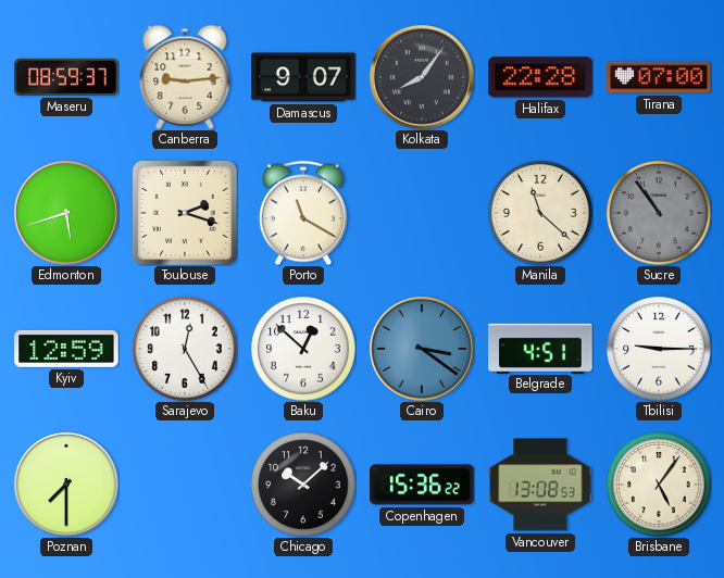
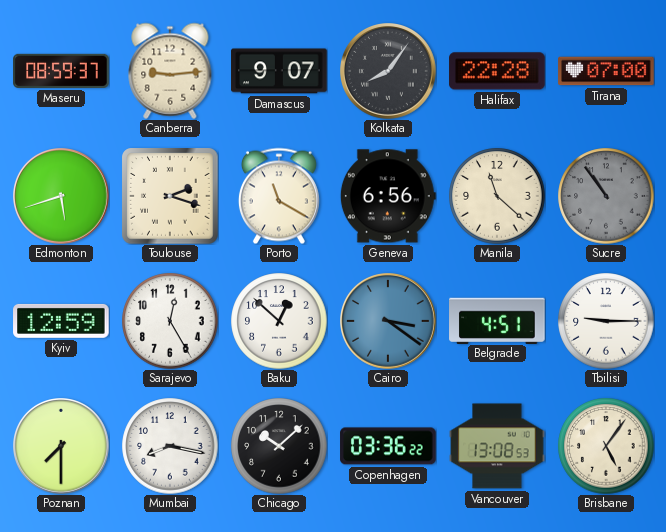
Geneva: none -> 6:56
Mumbai: none -> 8:17
Copenhagen: 15:36 -> 03:36
